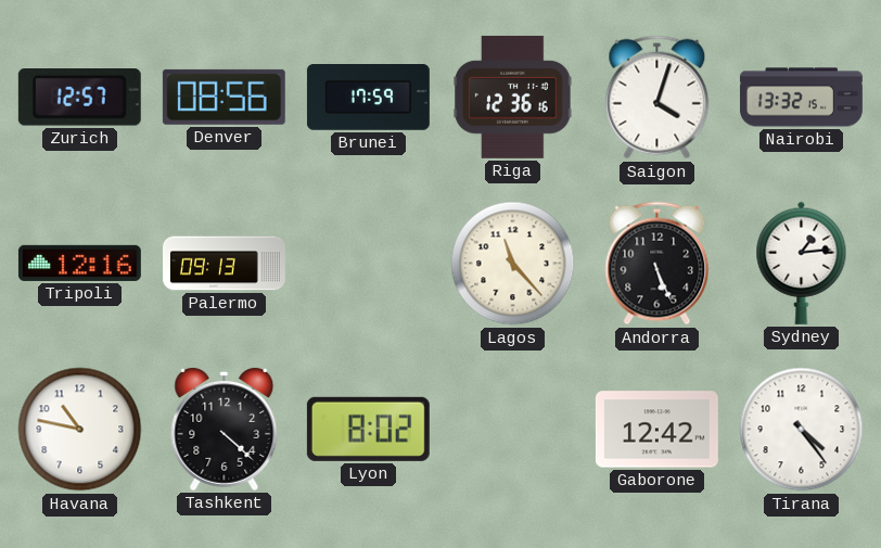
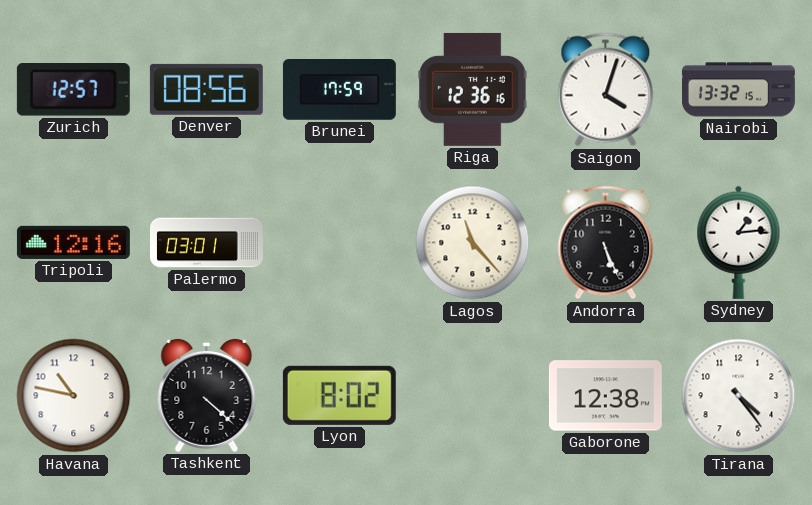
Palermo: 09:13 -> 03:01
Gaborone: 12:42 -> 12:38
